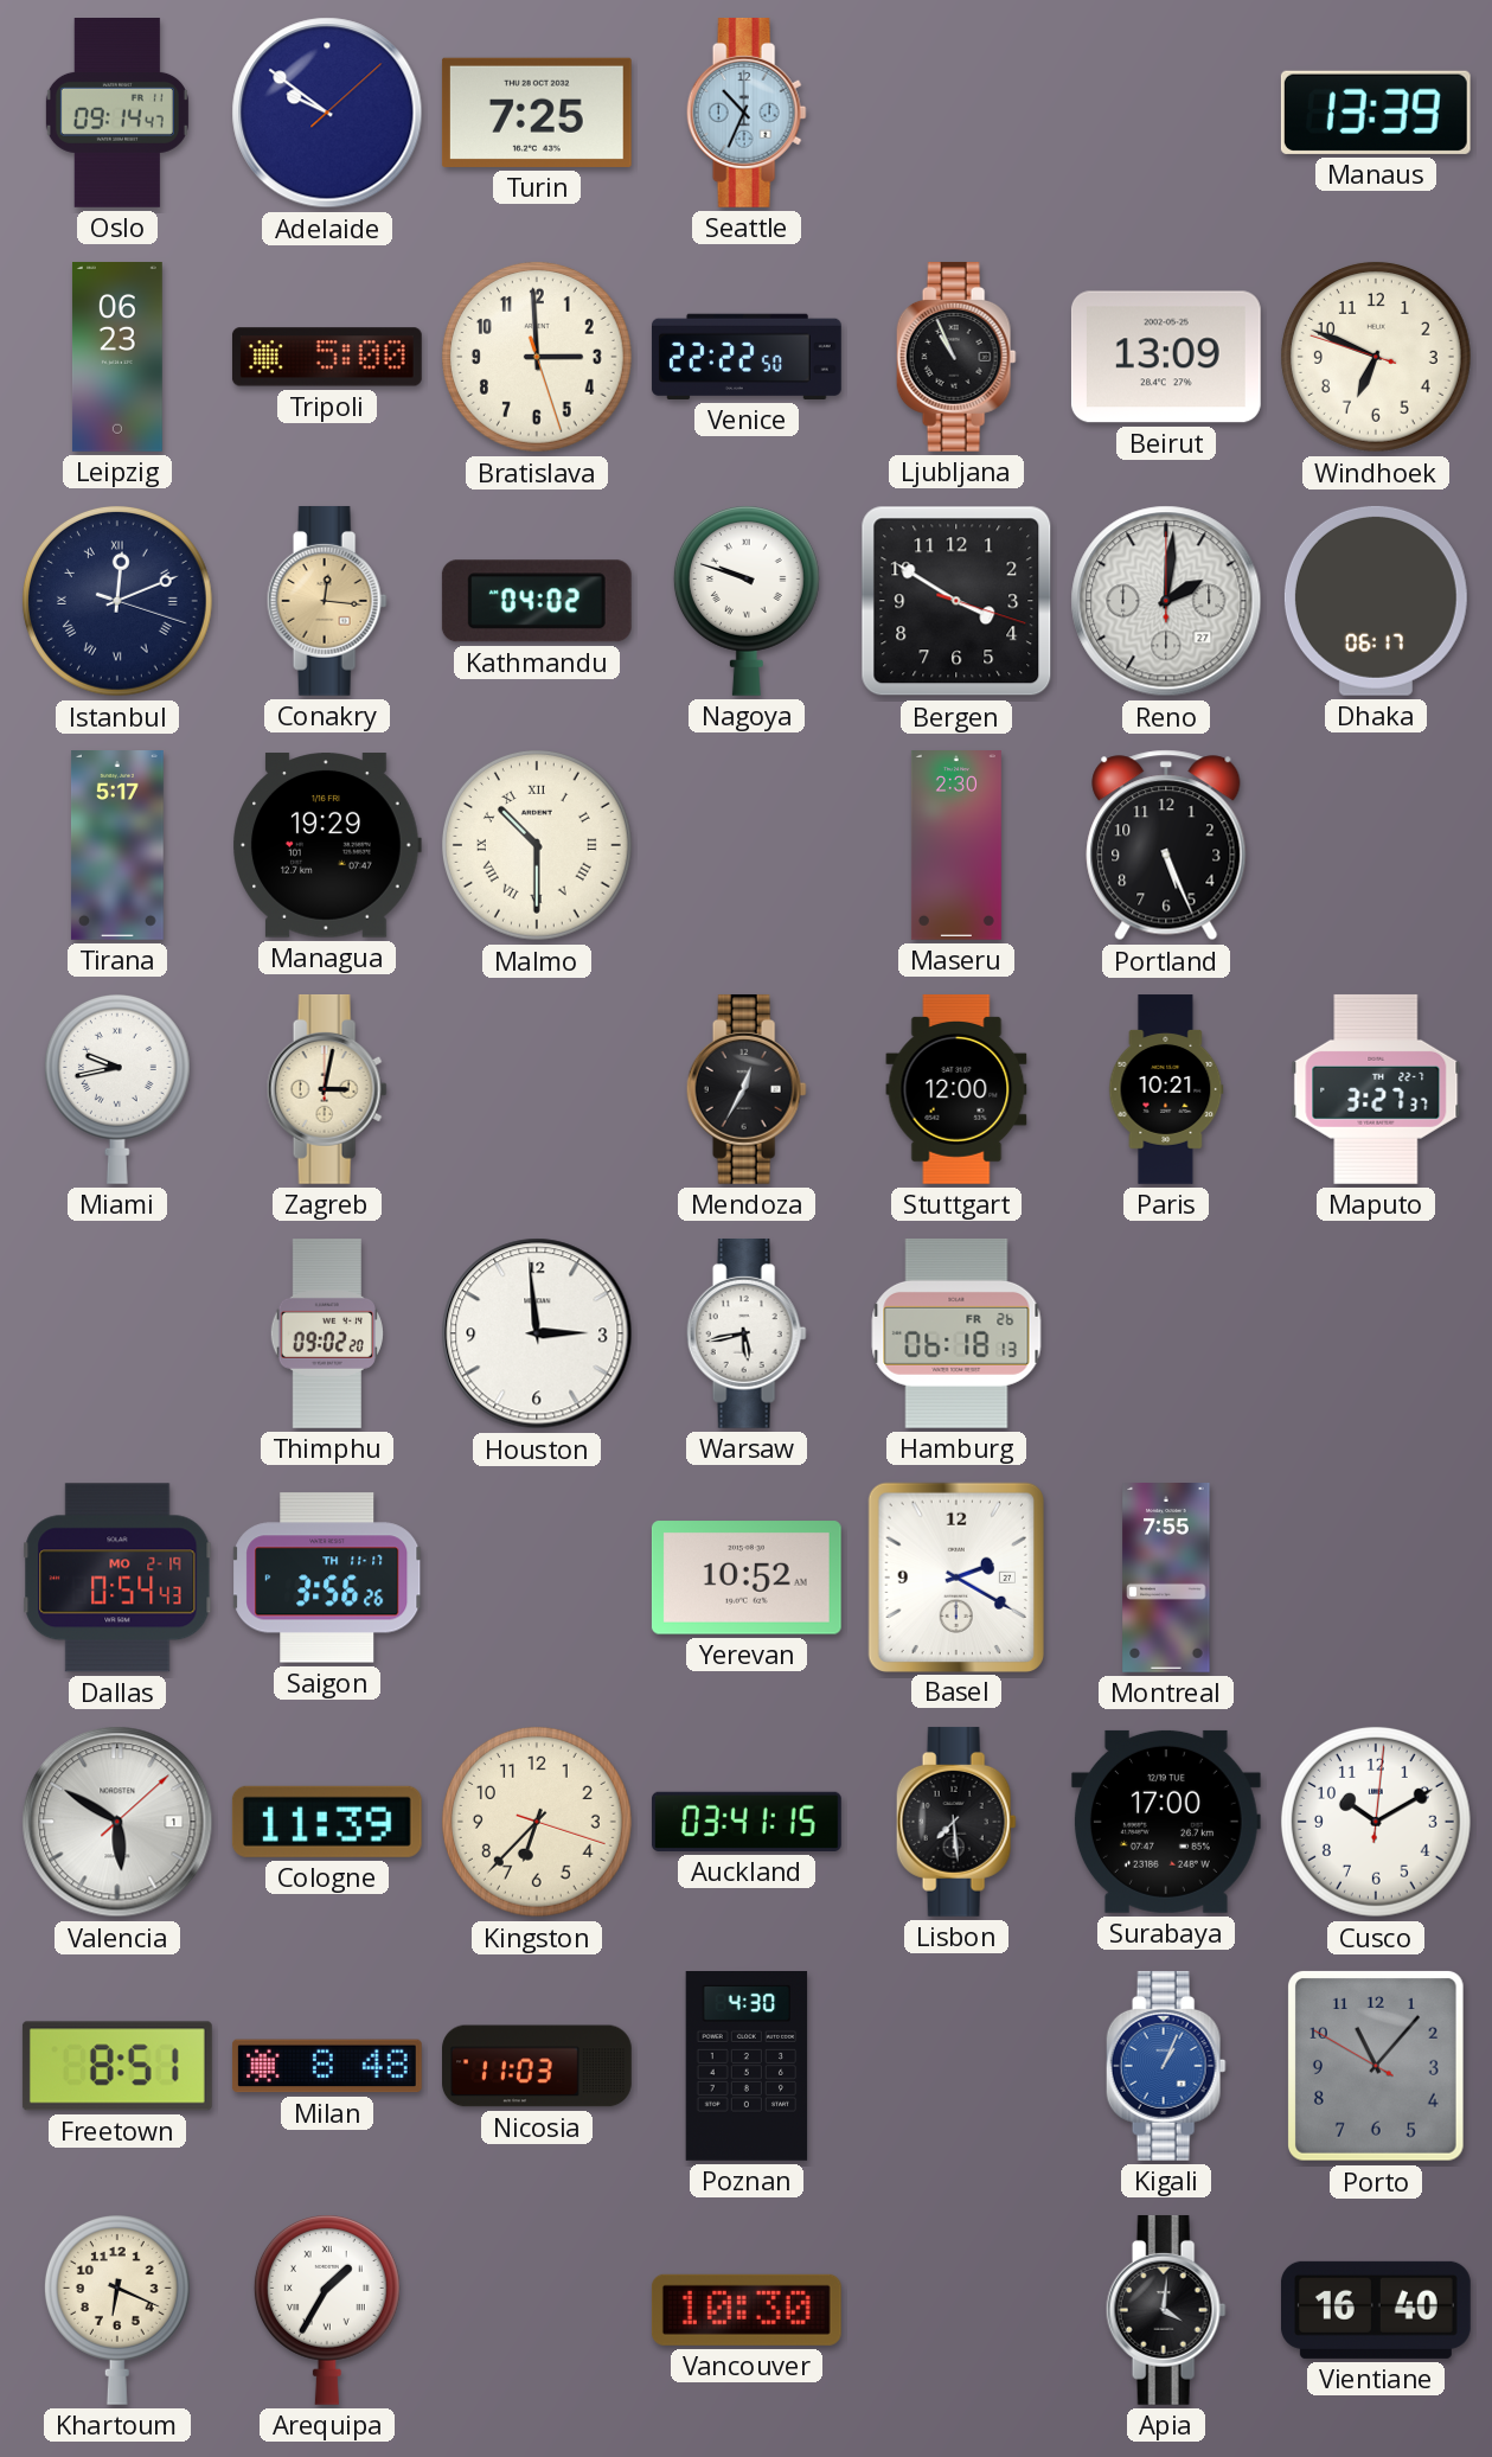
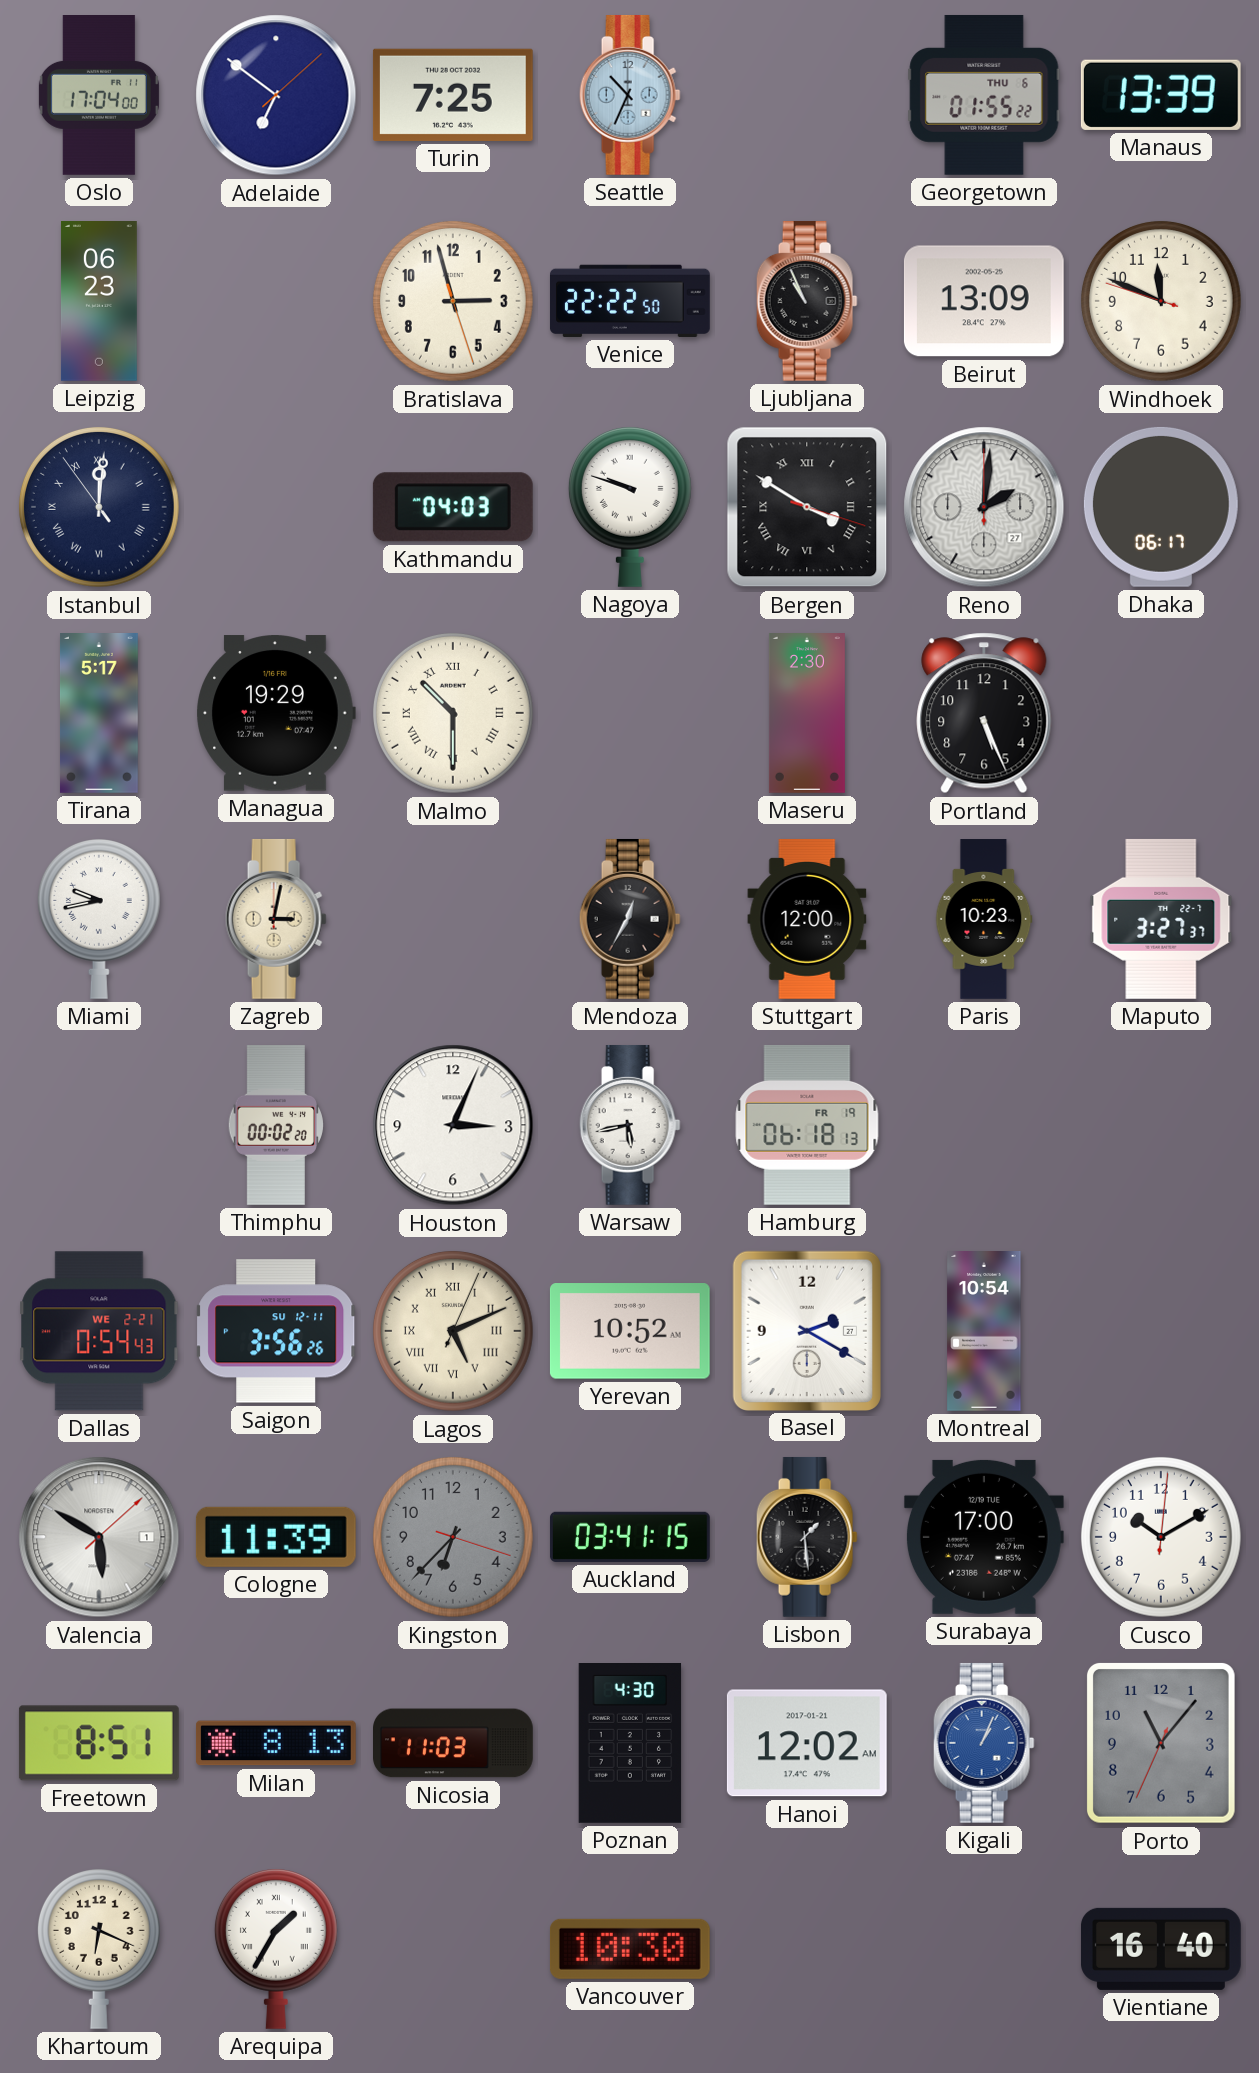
Oslo: 09:14 -> 17:04
Adelaide: 9:51 -> 6:51
Georgetown: none -> 01:55
Tripoli: 5:00 -> none
Bratislava: 2:59 -> 2:57
Windhoek: 6:48 -> 11:48
Istanbul: 12:11 -> 12:00
Conakry: 12:16 -> none
Kathmandu: 04:02 -> 04:03
Bergen numerals: Arabic -> Roman
Paris: 10:21 -> 10:23
Thimphu: 09:02 -> 00:02
Houston: 2:59 -> 3:04
Hamburg date: FR 26 -> FR 19
Dallas date: MO 2-19 -> WE 2-21
Saigon date: TH 11-17 -> SU 12-11
Lagos: none -> 5:11
Montreal: 7:55 -> 10:54
Kingston dial: cream -> grey
Lisbon: 7:29 -> 1:29
Milan: 8:48 -> 8:13
Hanoi: none -> 12:02
Porto: 11:06:50 -> 11:06:34
Apia: 4:01 -> none
